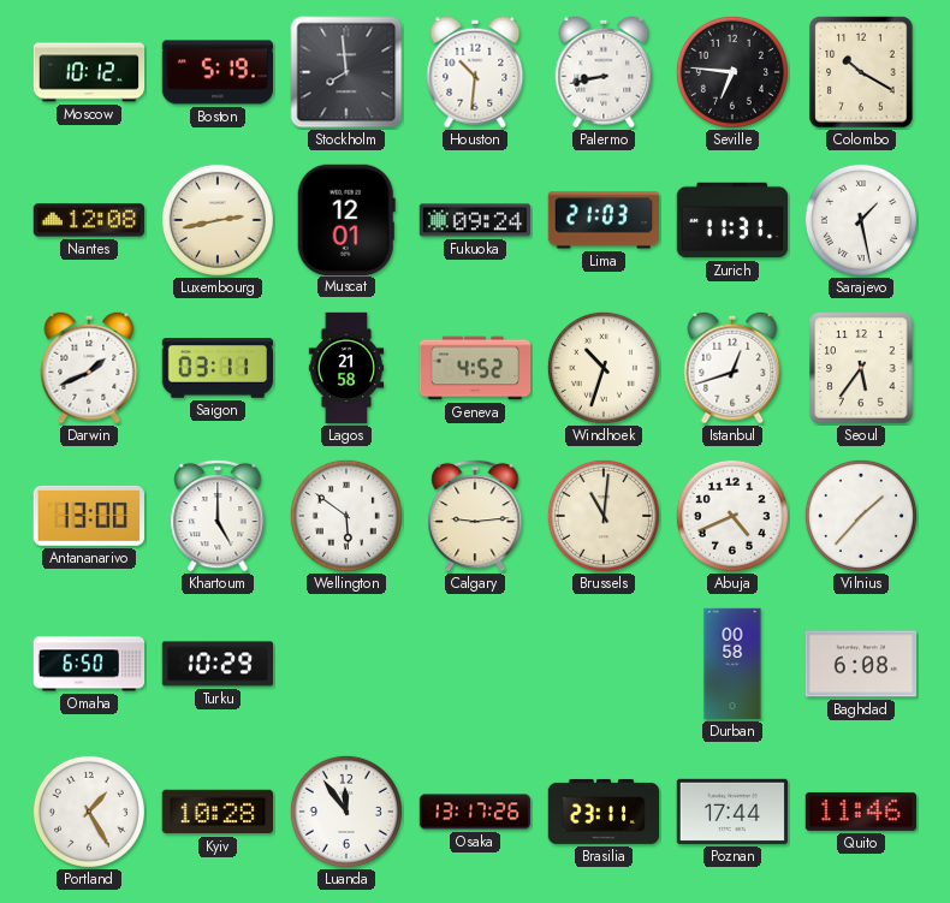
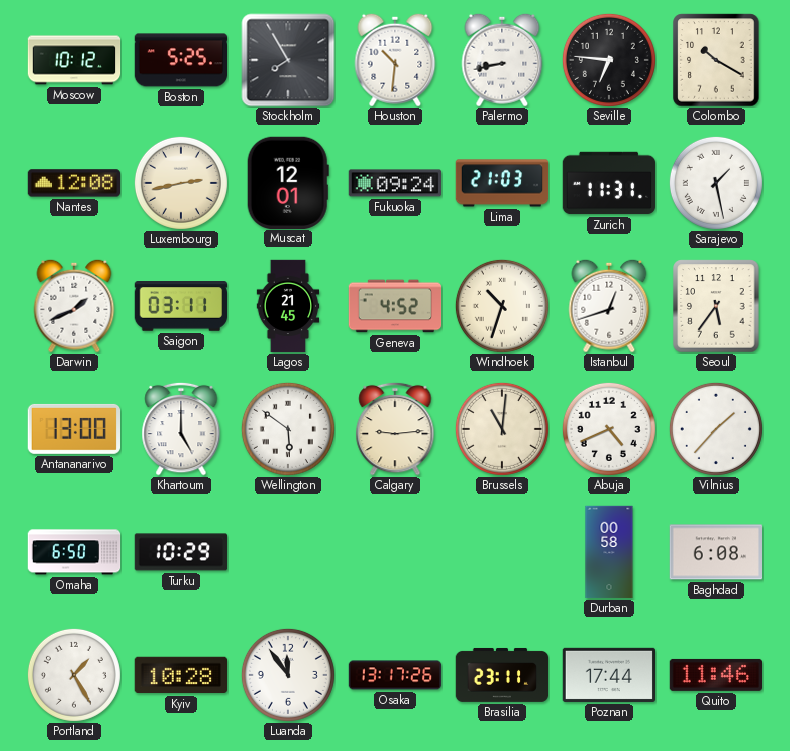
Boston: 5:19 -> 5:25
Stockholm: 7:59 -> 7:55
Lagos: 21:58 -> 21:45
